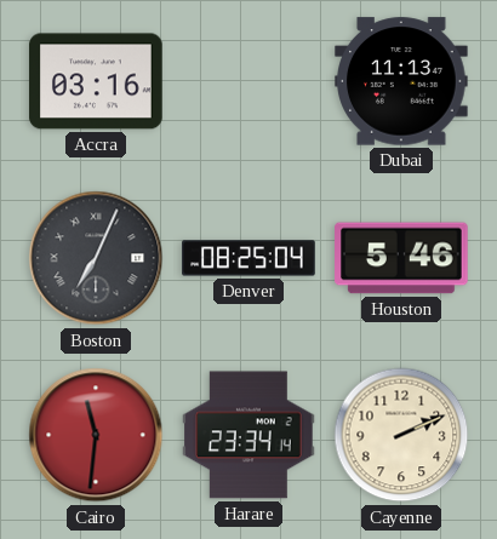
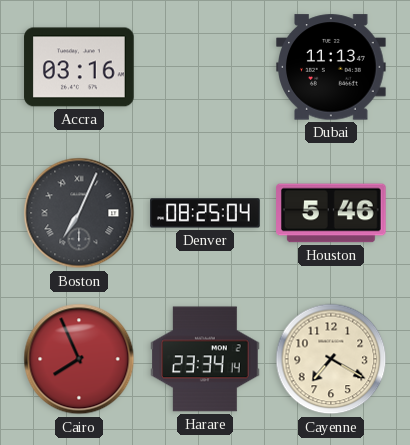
Cairo: 11:31 -> 7:56
Cayenne: 2:11 -> 7:20
